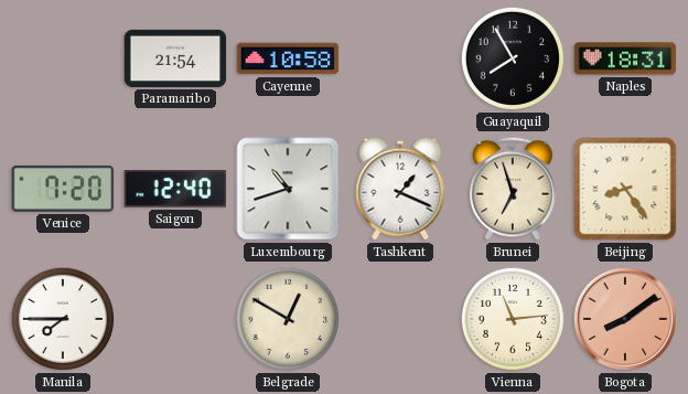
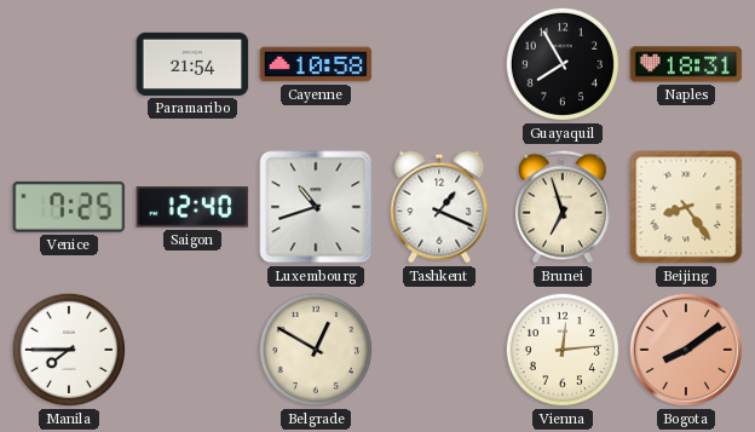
Venice: 7:20 -> 7:25
Vienna: 11:14 -> 12:14
